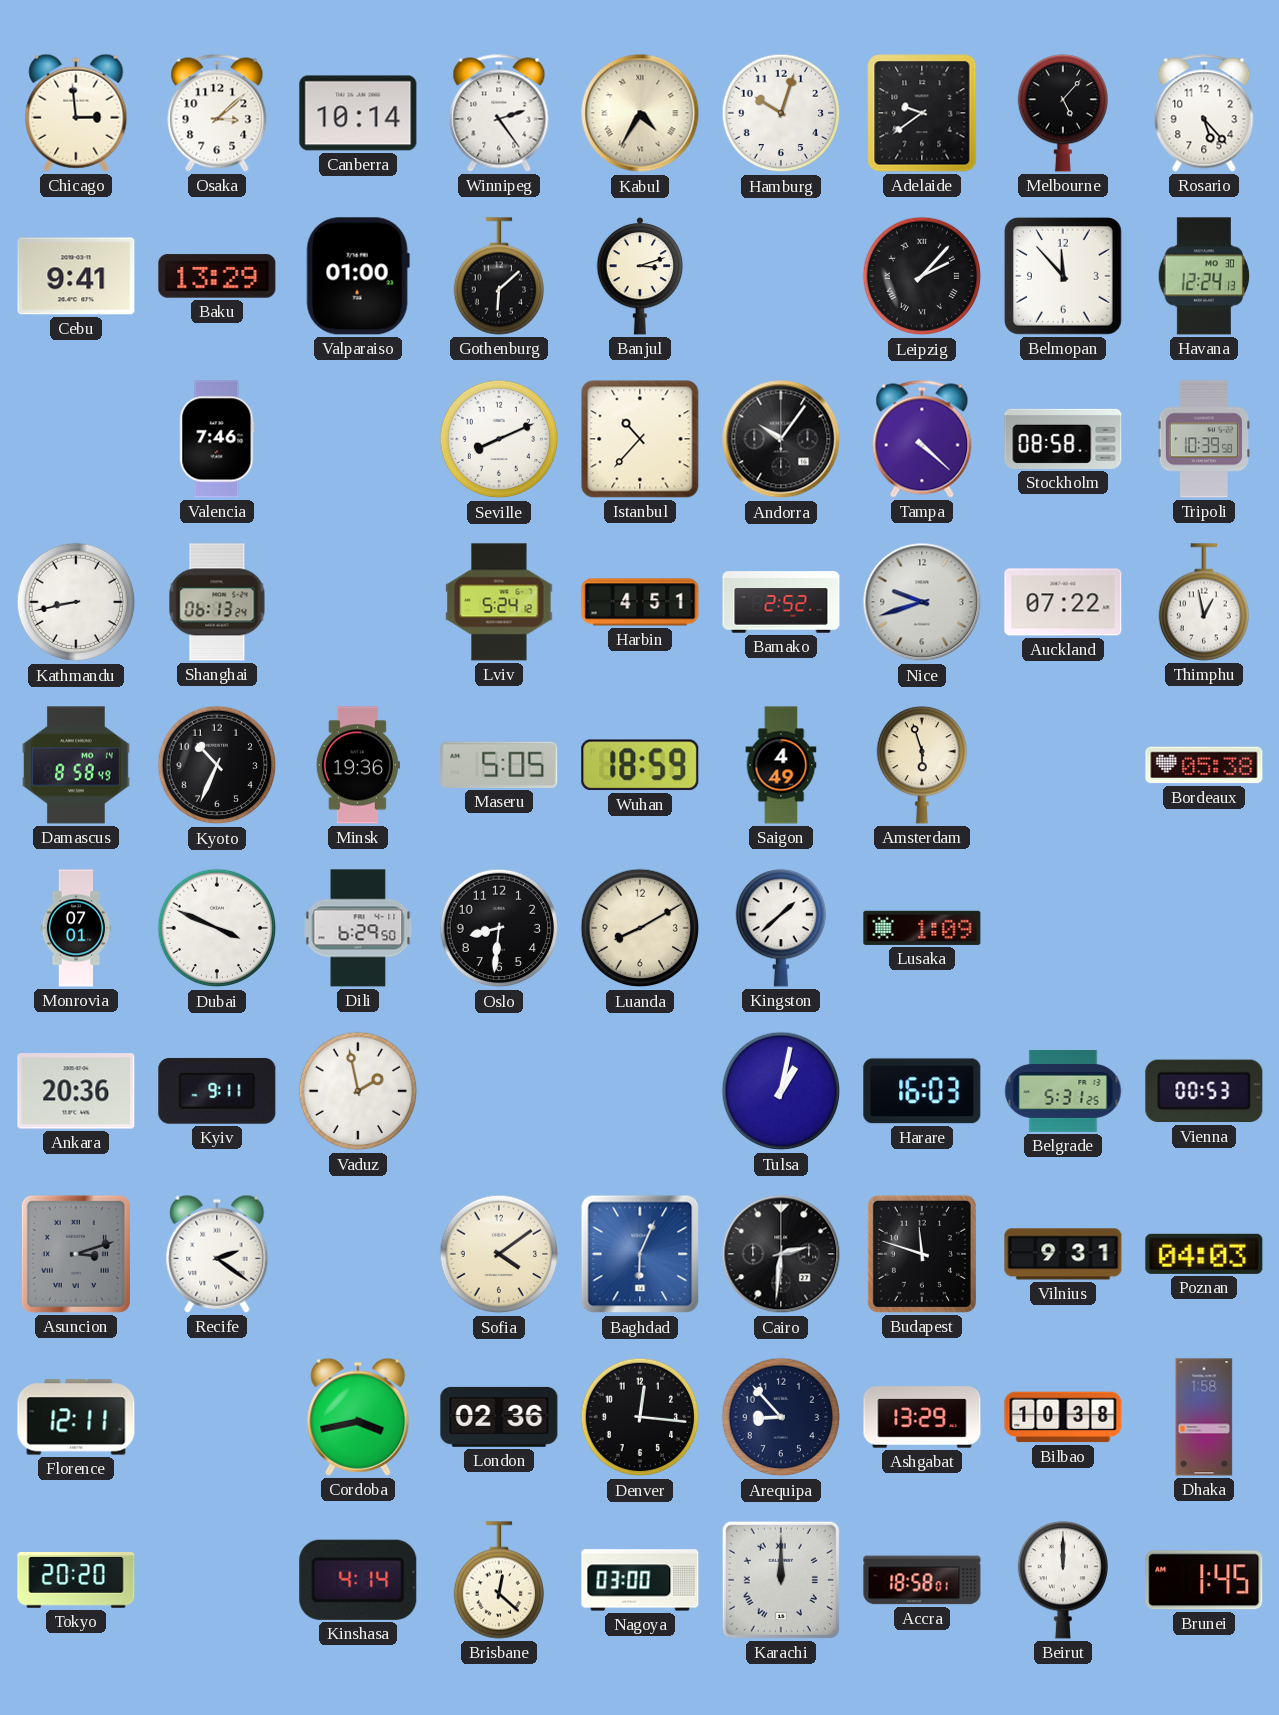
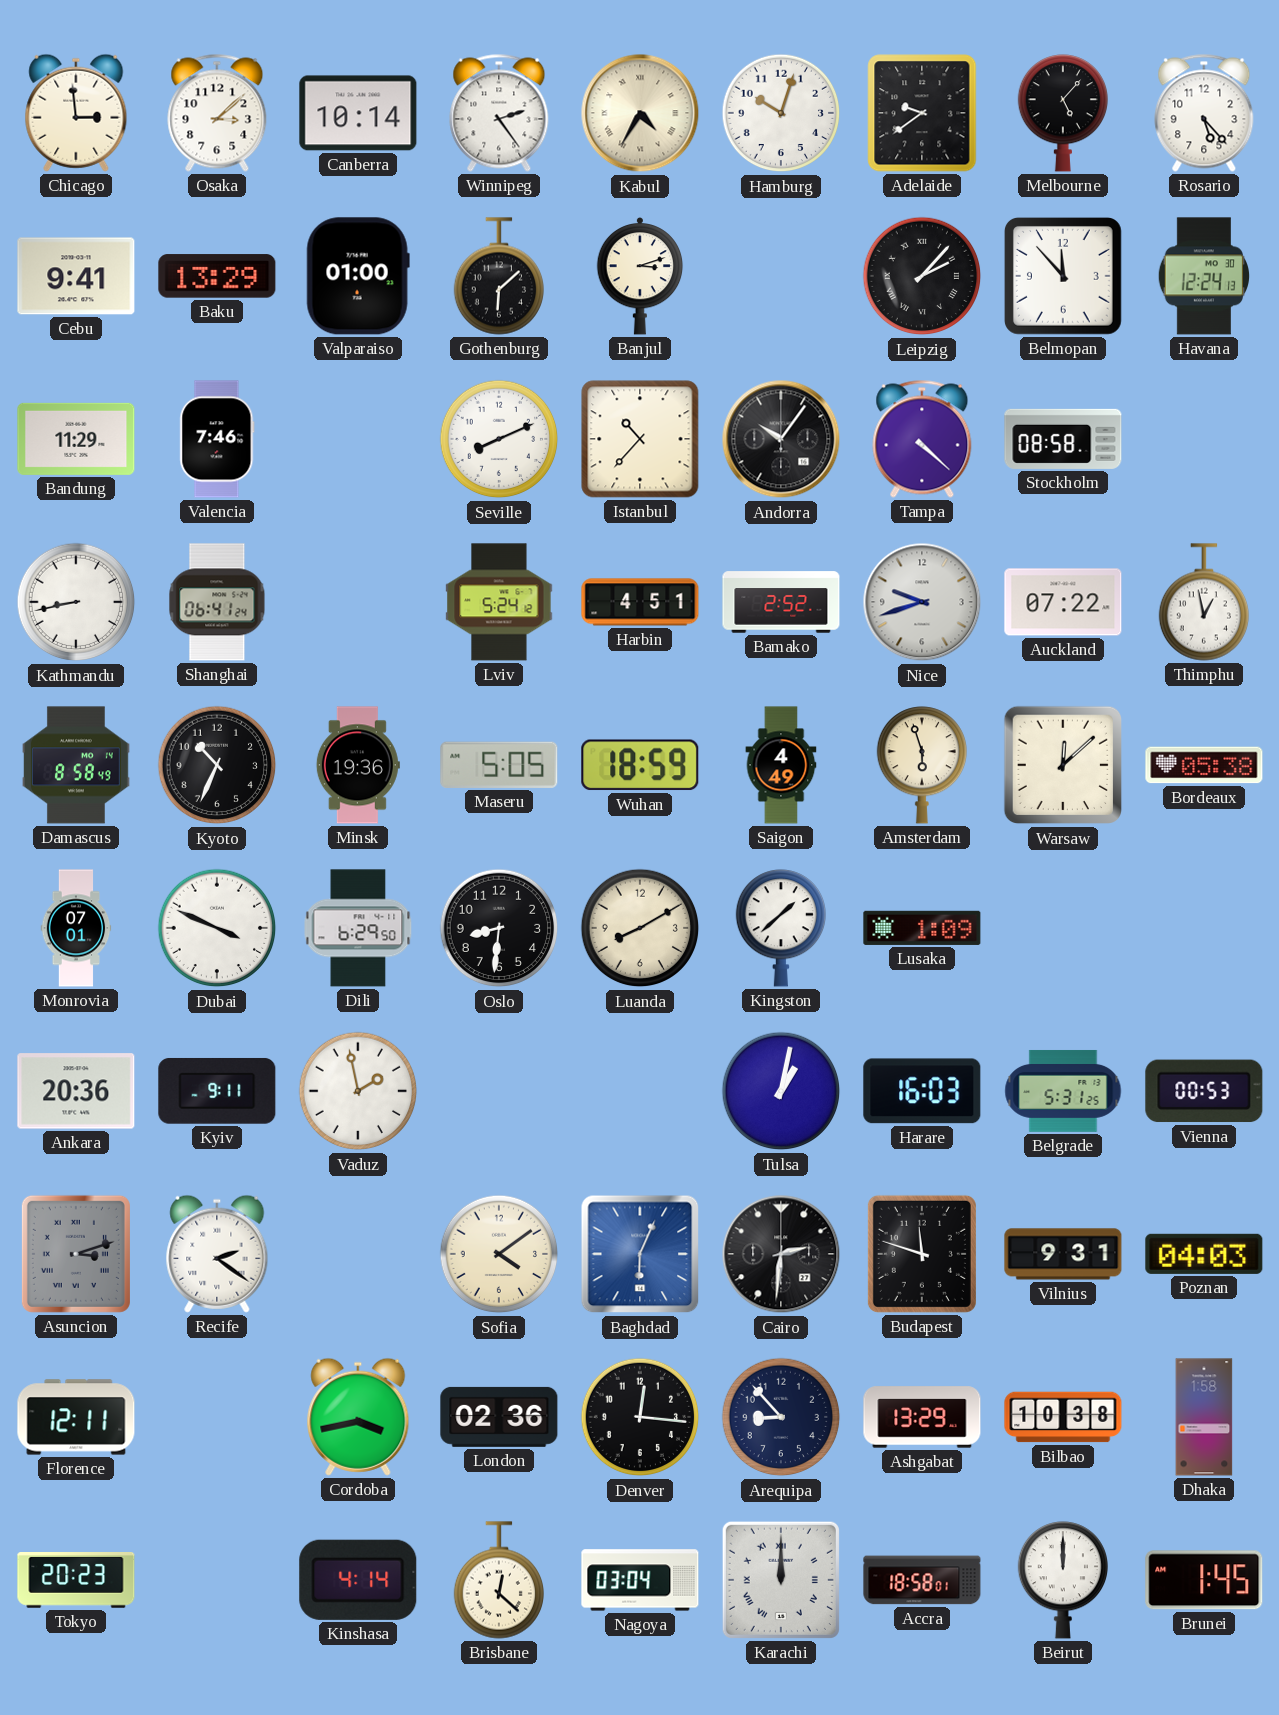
Bandung: none -> 11:29
Tripoli: 10:39 -> none
Shanghai: 06:13 -> 06:41
Warsaw: none -> 12:08
Tokyo: 20:20 -> 20:23
Nagoya: 03:00 -> 03:04
